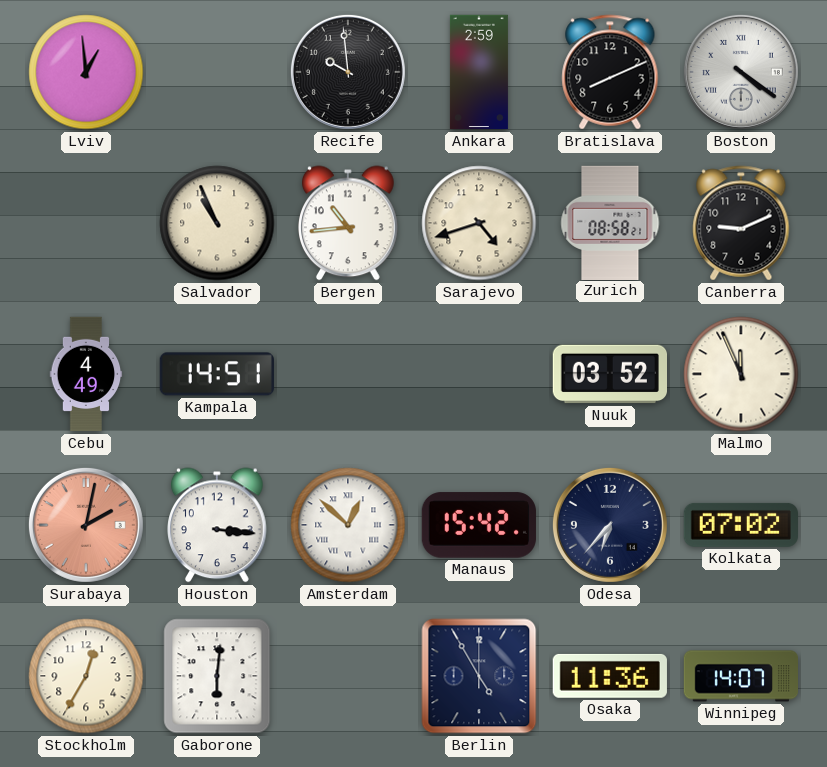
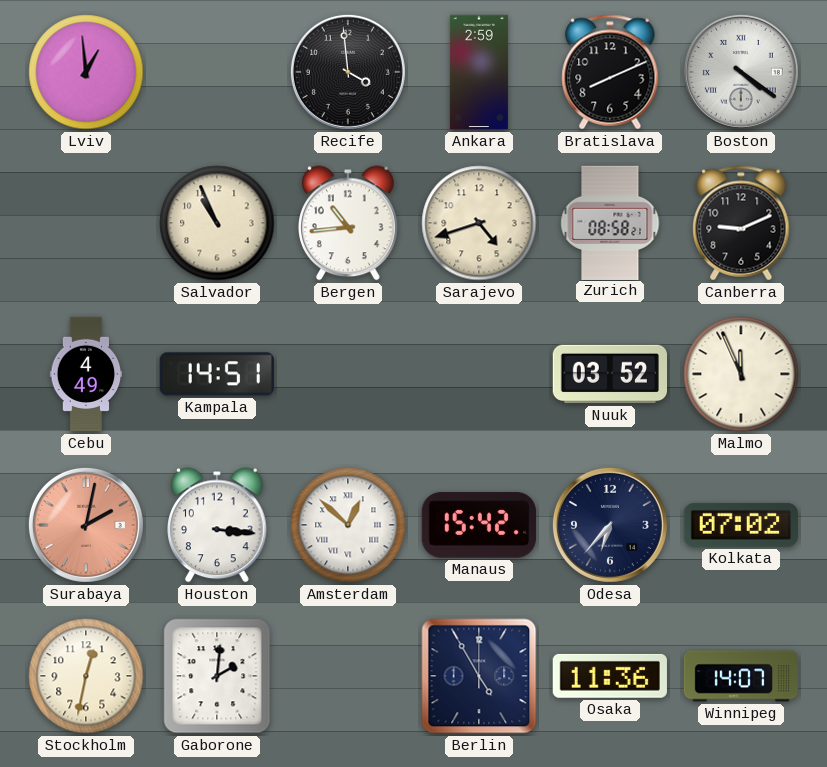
Recife: 9:59 -> 3:59
Stockholm: 12:35 -> 12:32
Gaborone: 6:01 -> 2:01
